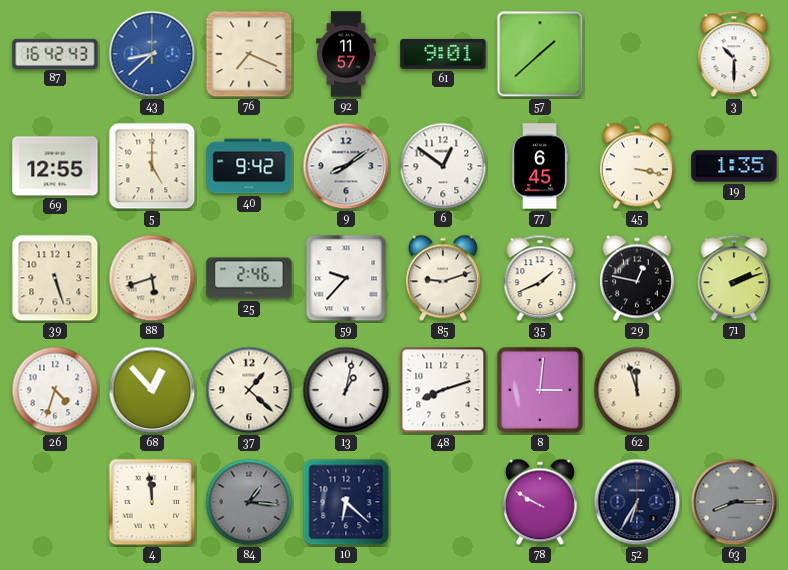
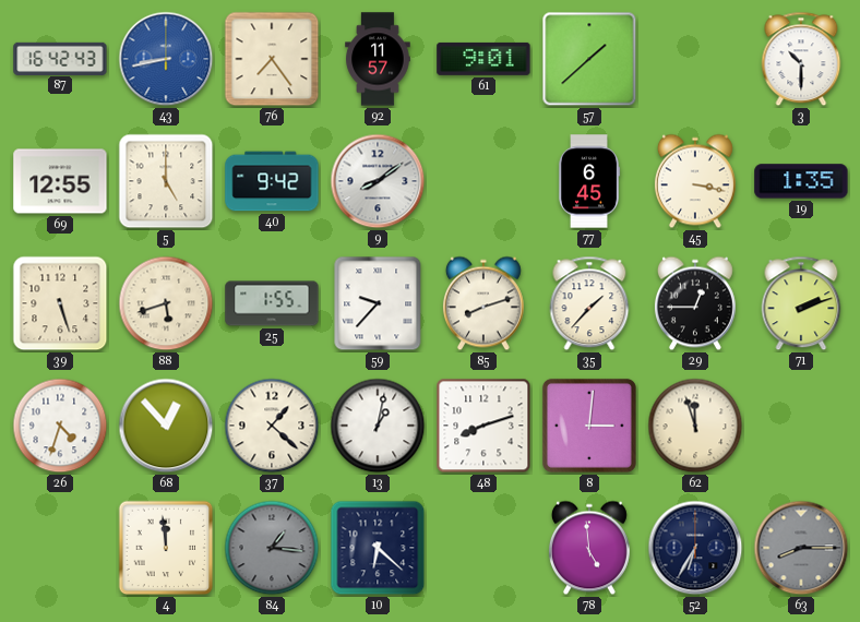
43: 8:38 -> 8:43
76: 7:19 -> 7:24
6: 12:51 -> none
25: 2:46 -> 1:55
85: 9:12 -> 8:12
35: 1:41 -> 1:37
29: 12:47 -> 12:45
78: 9:50 -> 4:59
